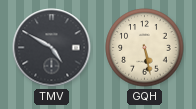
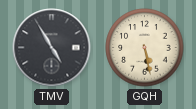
TMV: 4:50 -> 4:55
